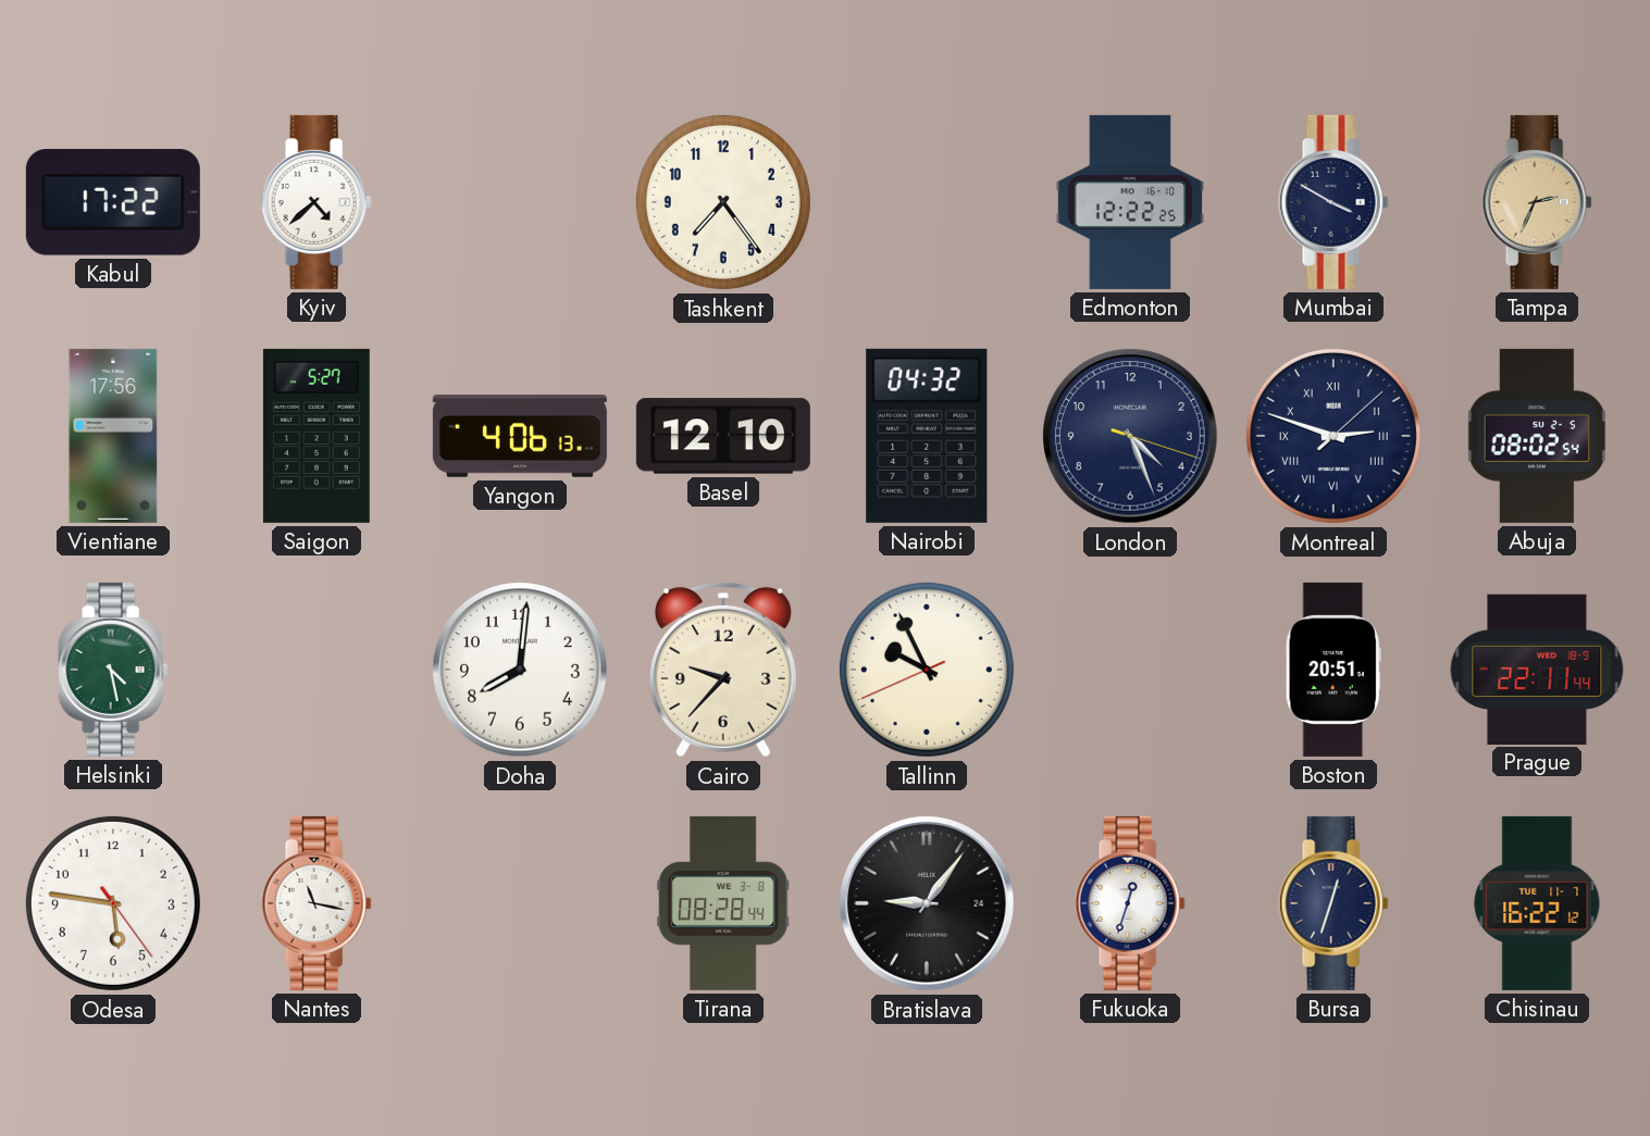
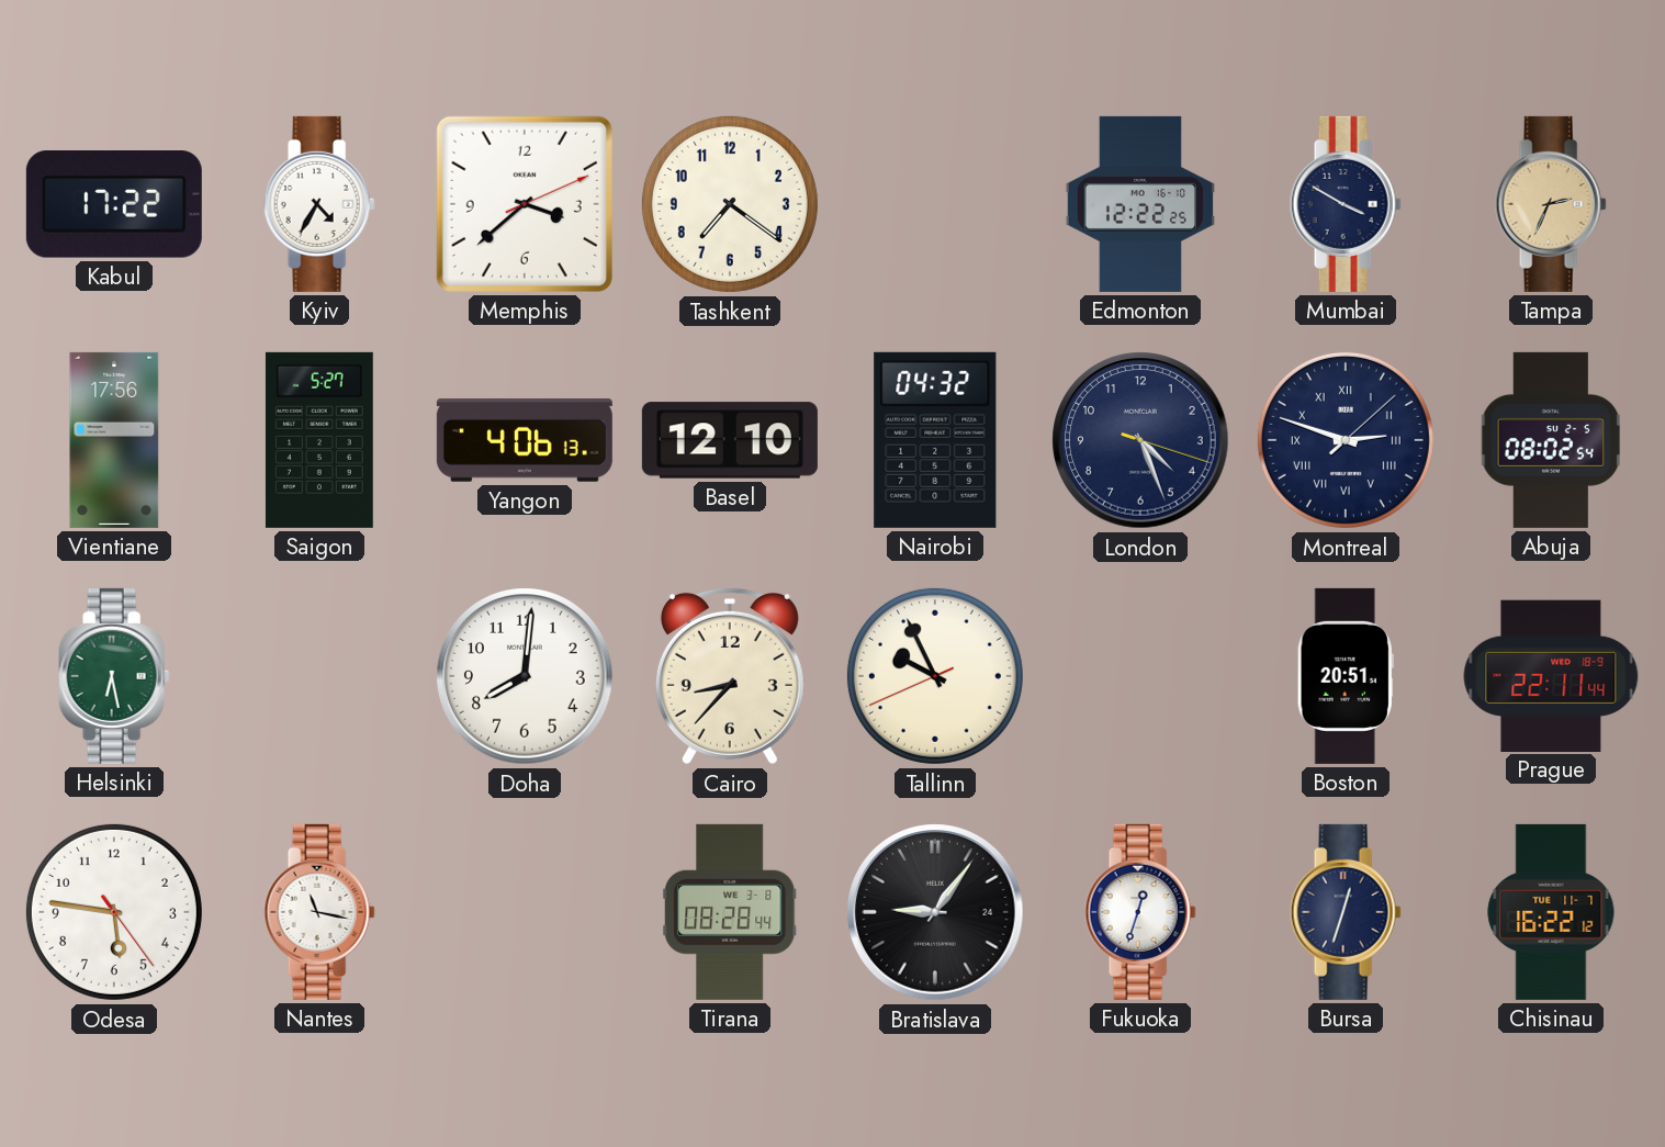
Kyiv: 4:38 -> 4:35
Memphis: none -> 3:38
Tashkent: 7:24 -> 7:21
Helsinki: 4:28 -> 6:28
Cairo: 9:37 -> 8:37
